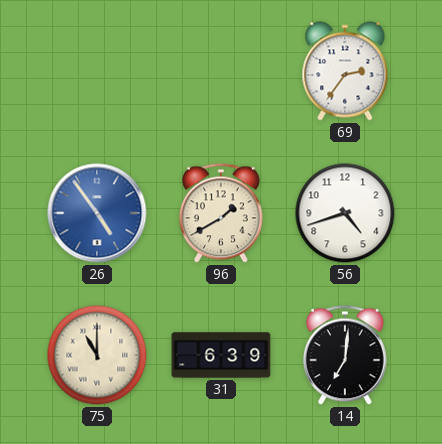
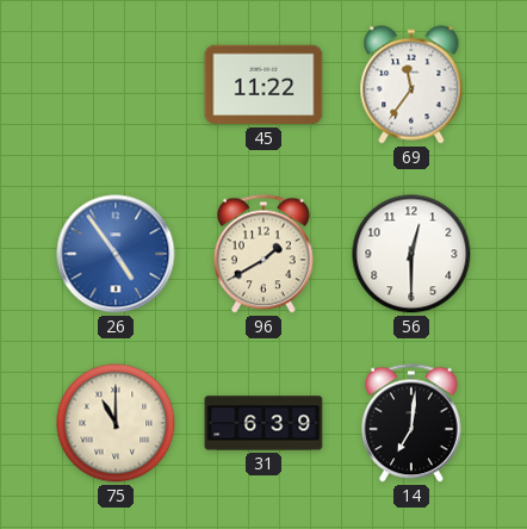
45: none -> 11:22
69: 2:36 -> 11:36
56: 4:42 -> 12:30
